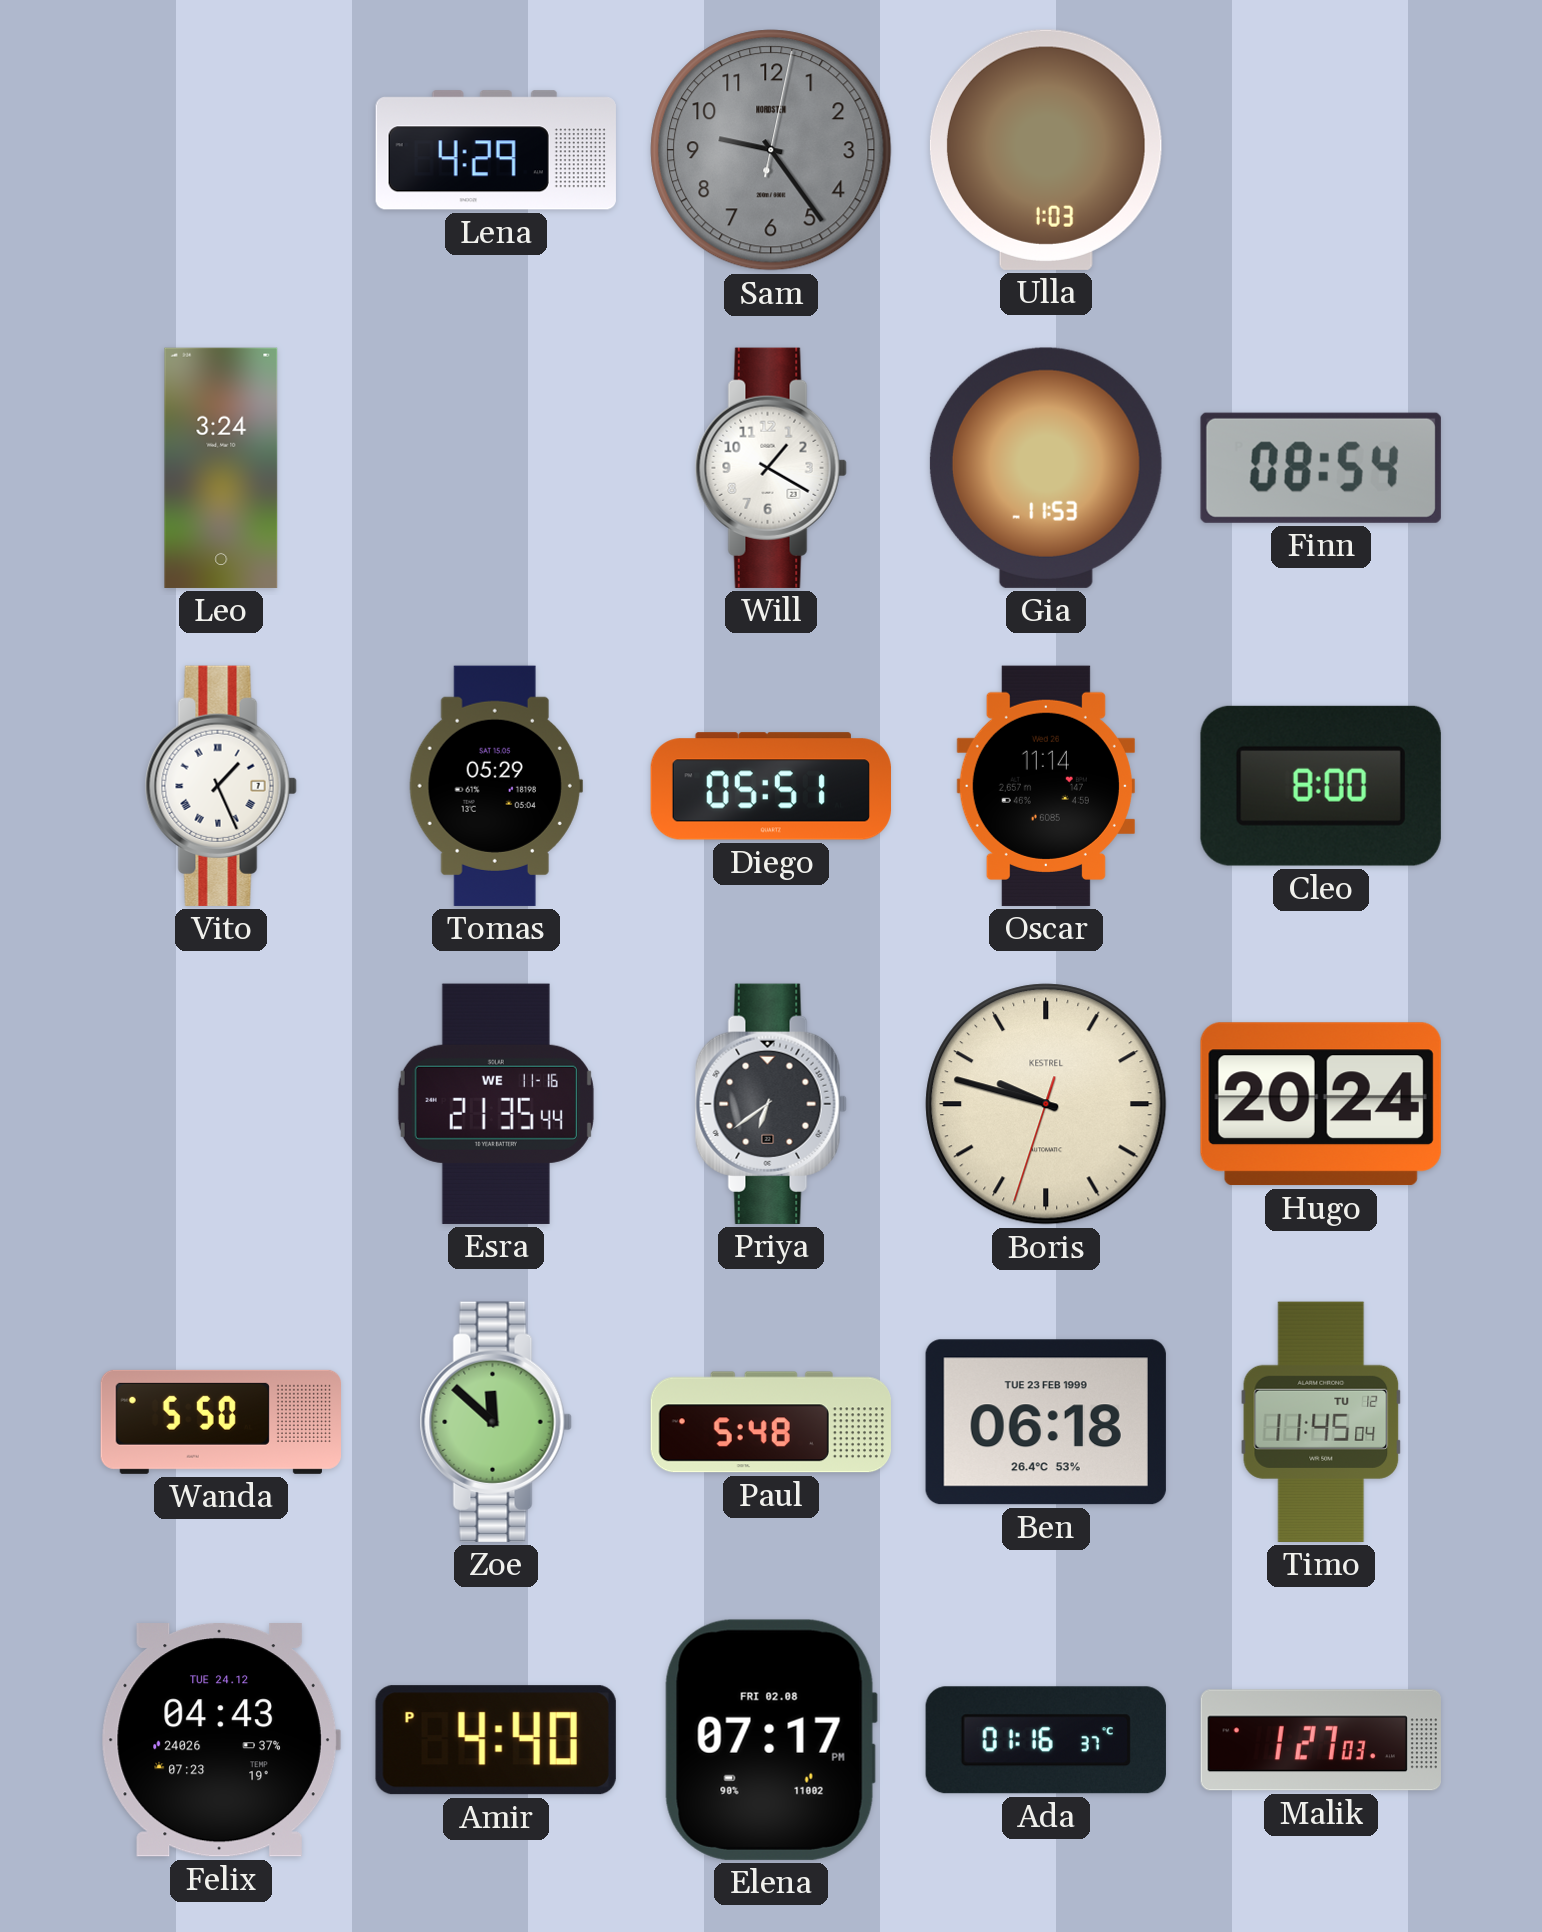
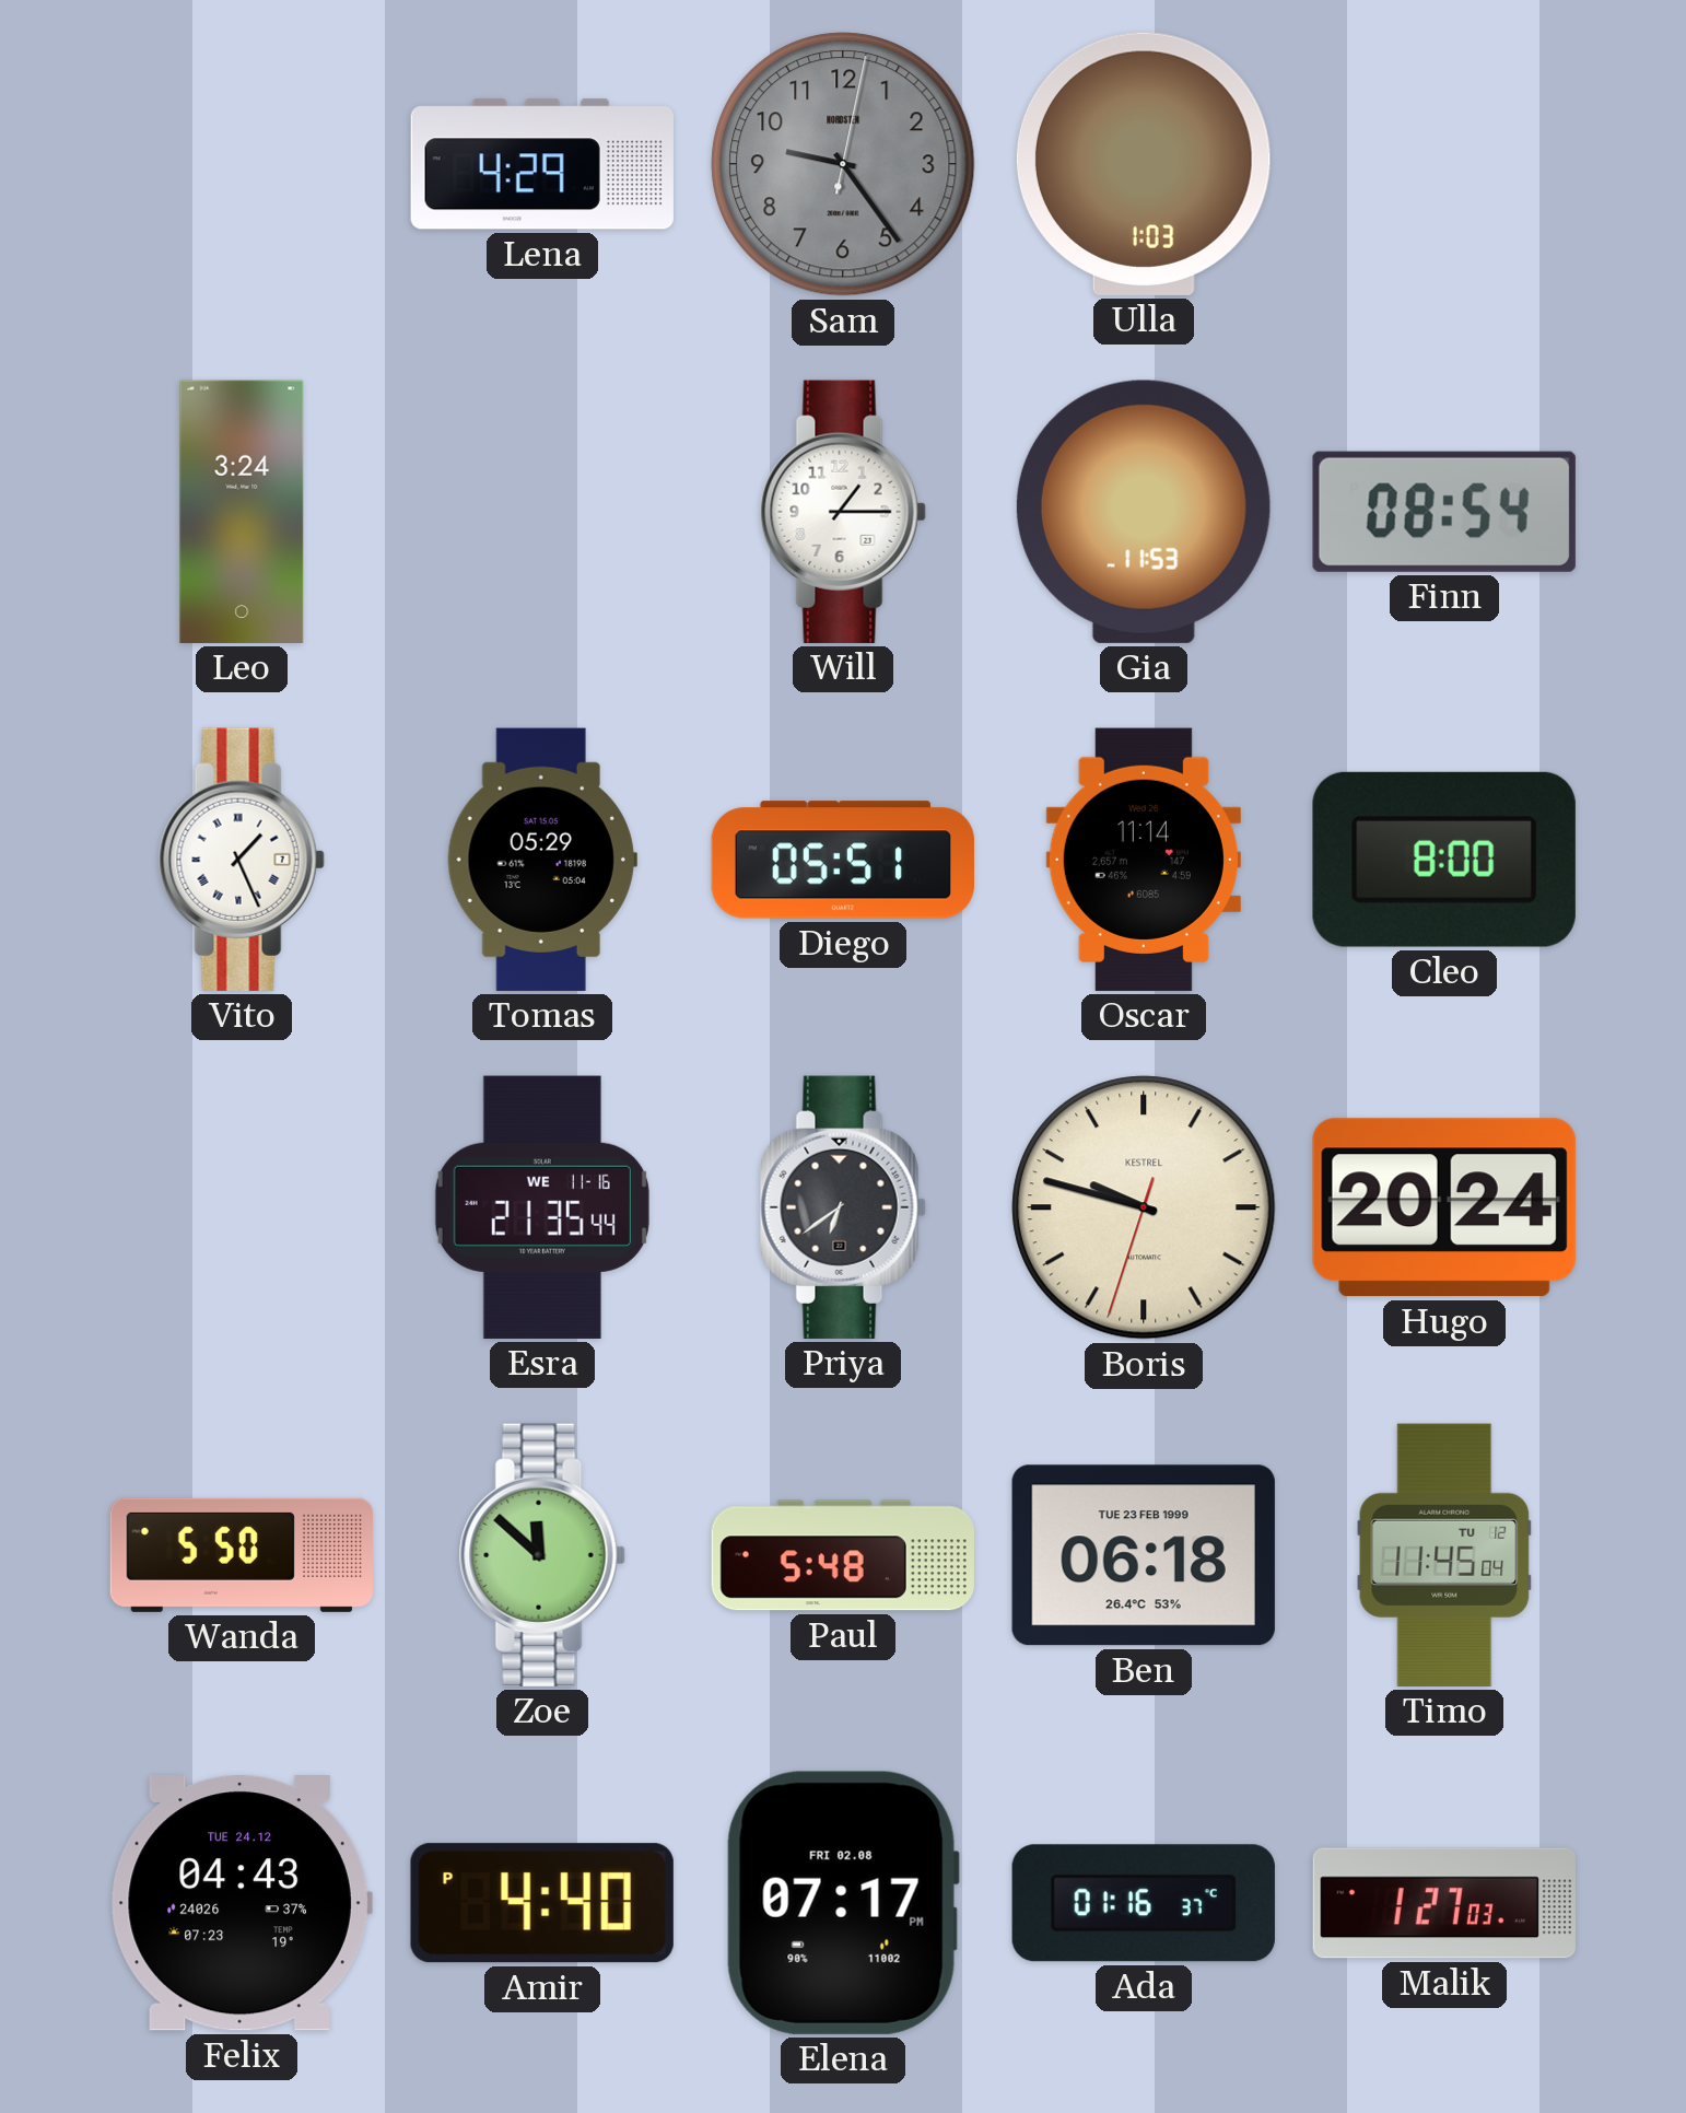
Will: 1:20 -> 1:15
